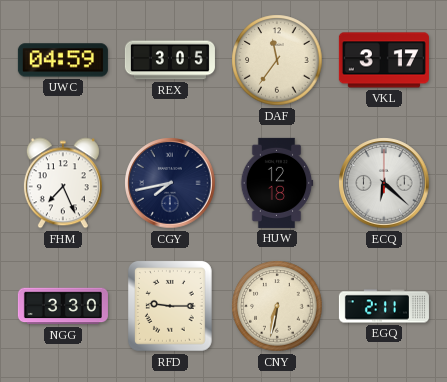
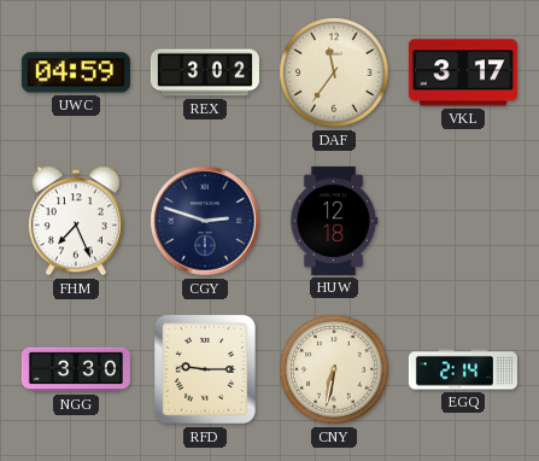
REX: 3:05 -> 3:02
CGY: 7:43 -> 2:48
ECQ: 6:22 -> none
EGQ: 2:11 -> 2:14
